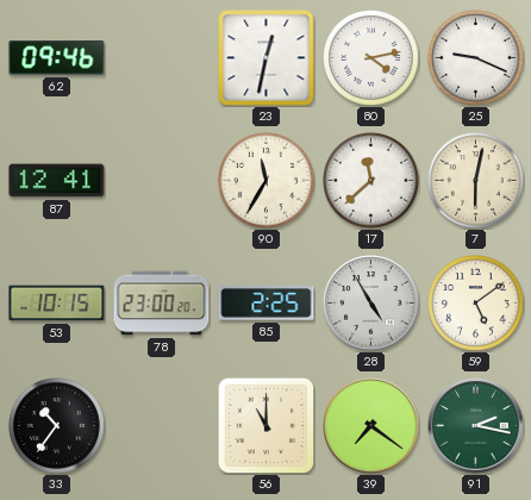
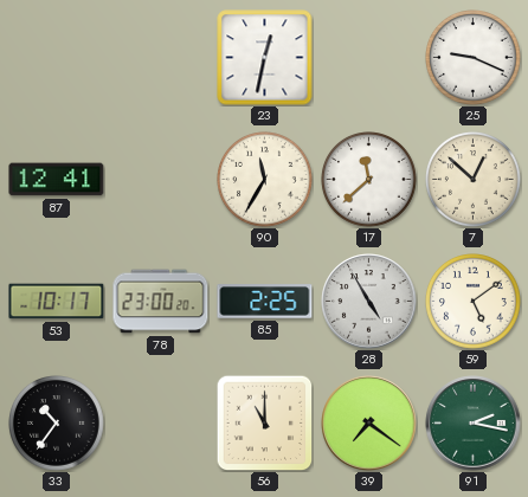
62: 09:46 -> none
80: 4:13 -> none
7: 6:02 -> 12:52
53: 10:15 -> 10:17
